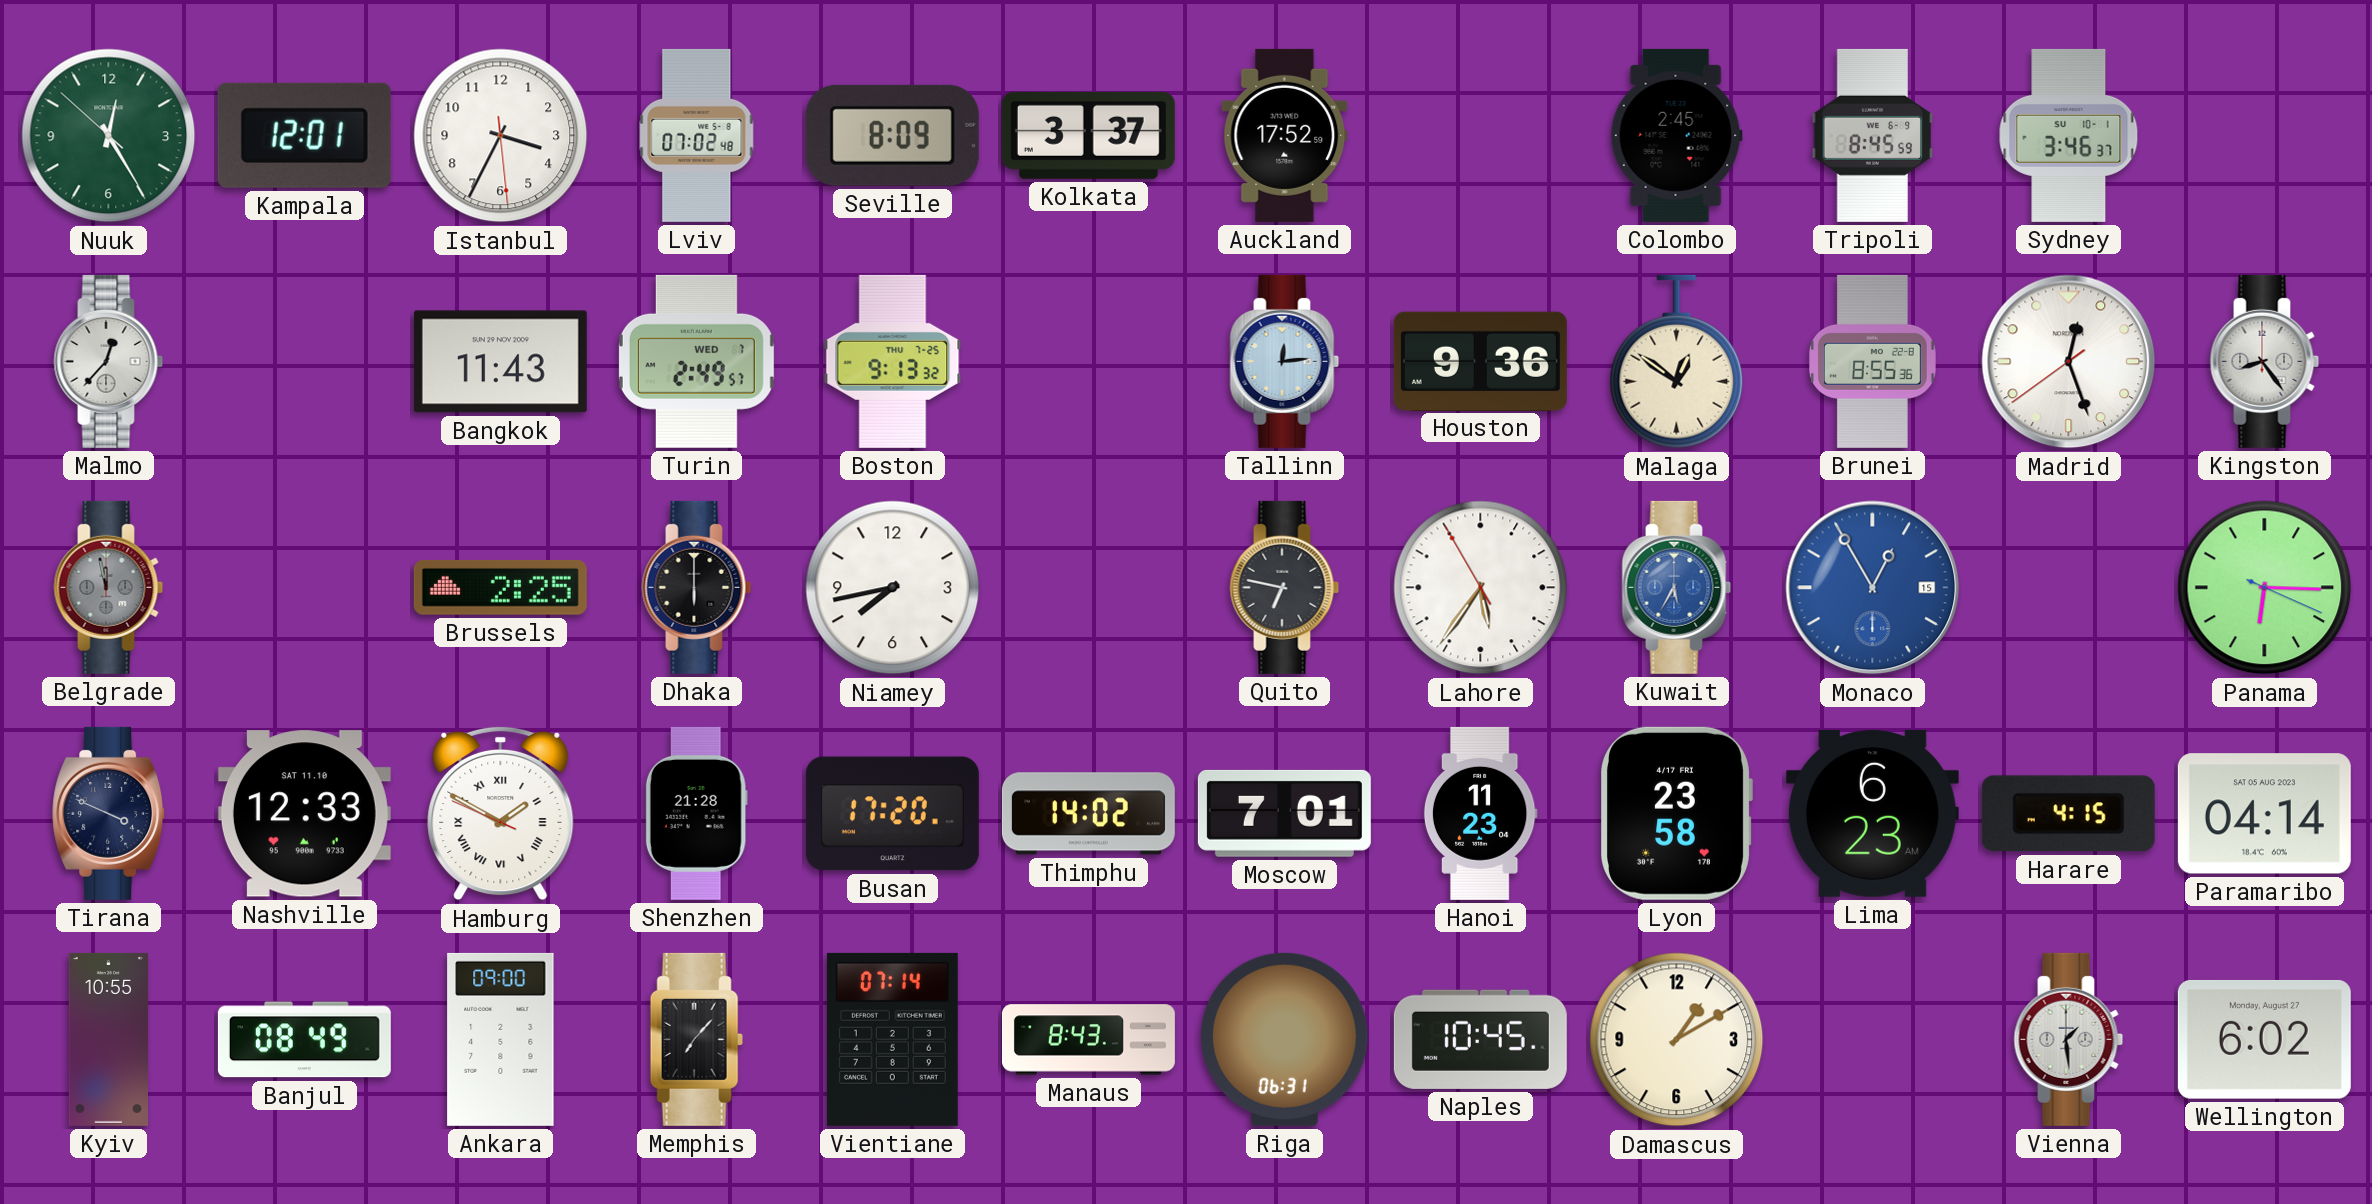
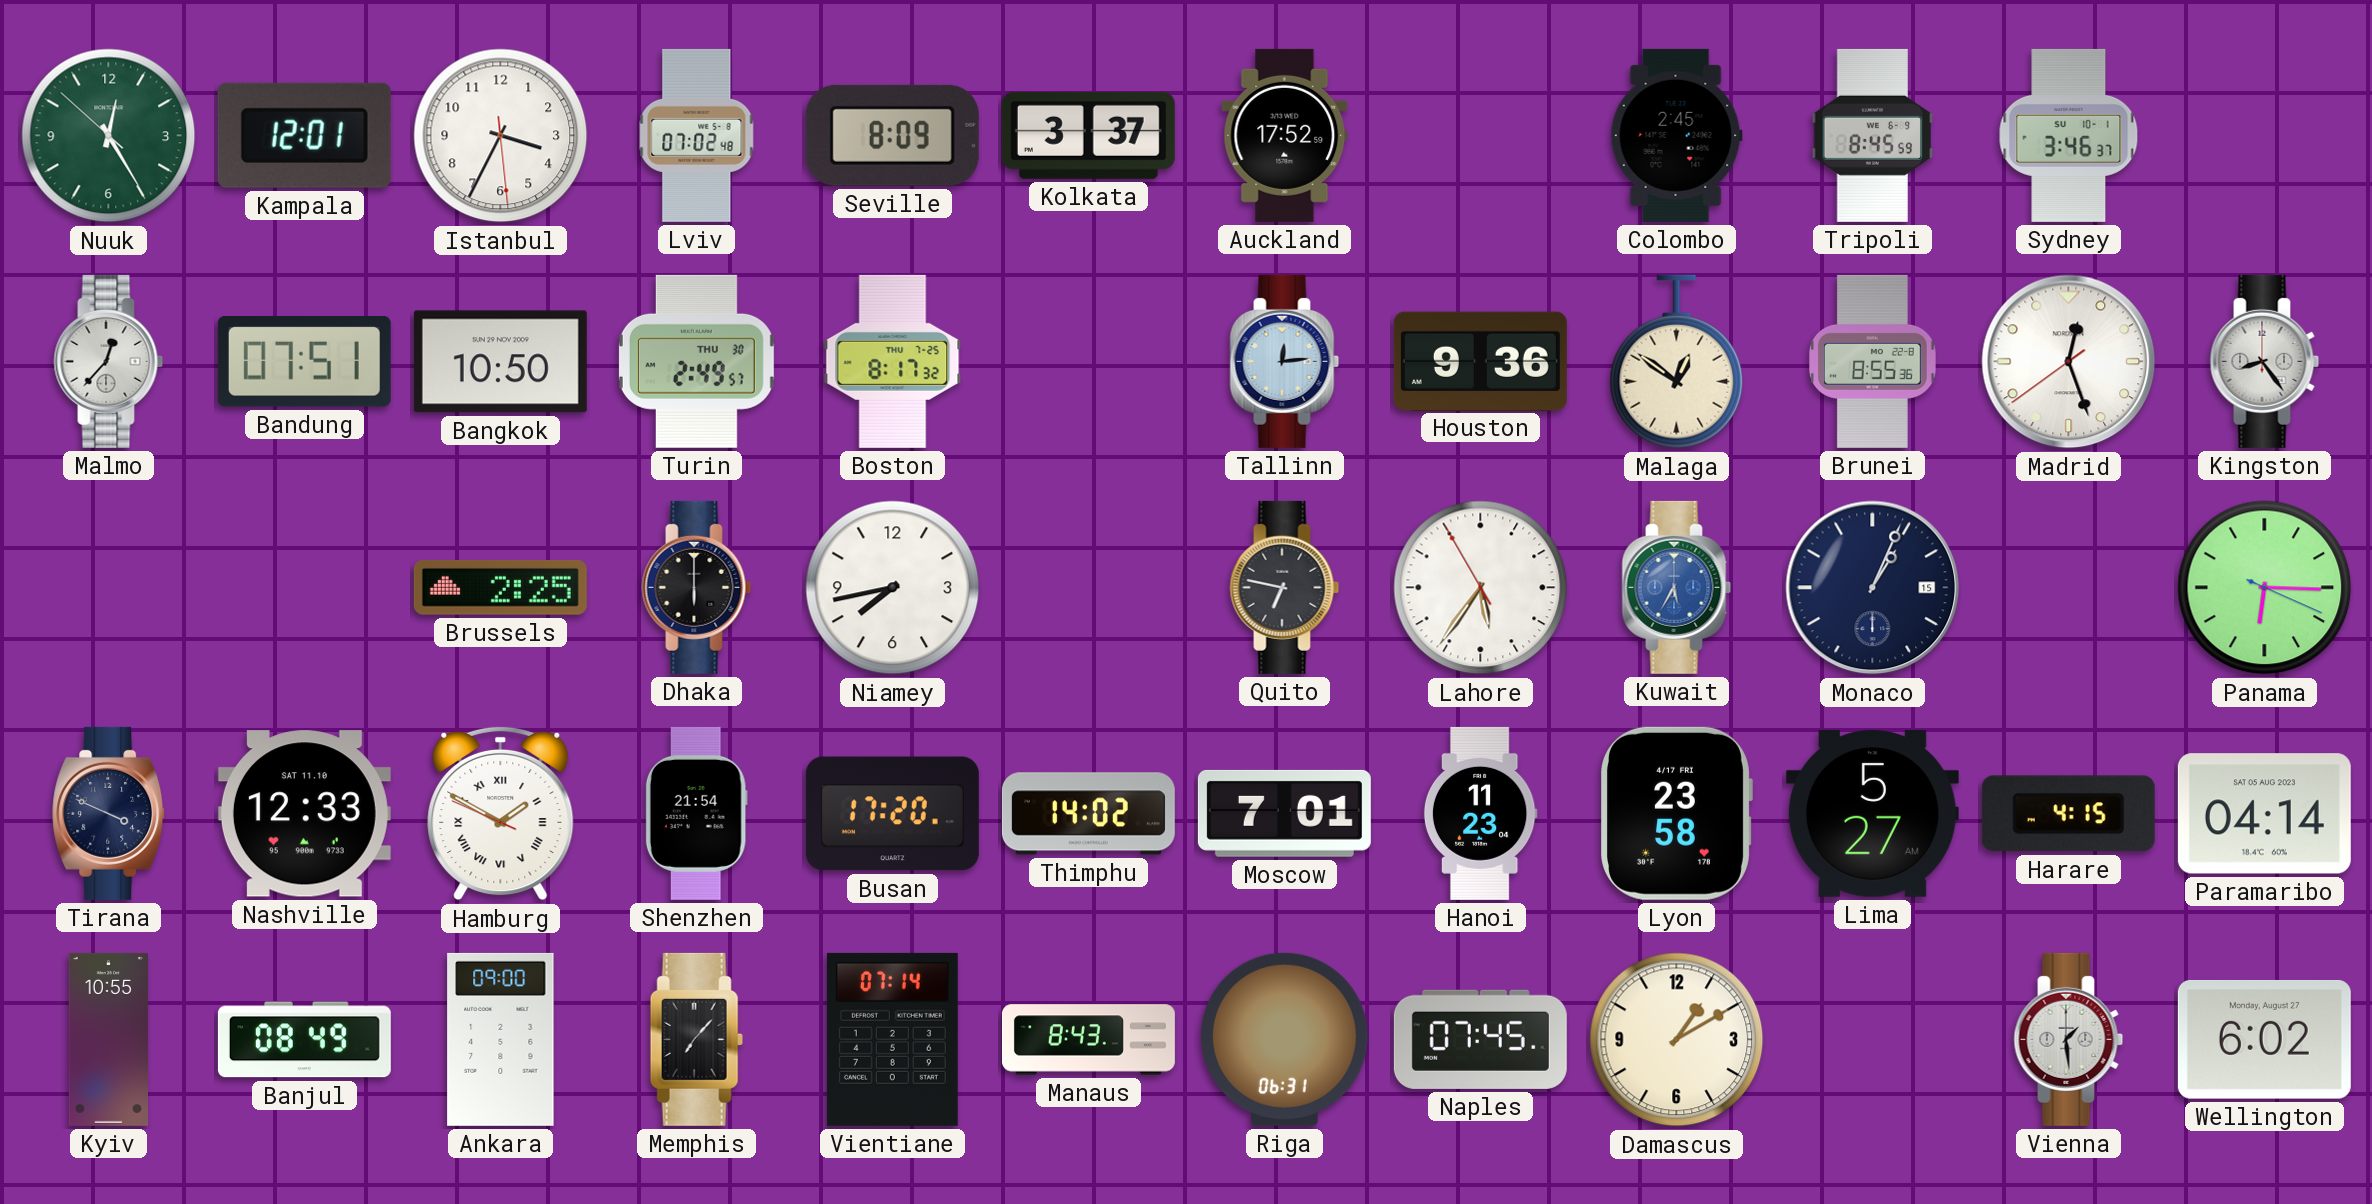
Bandung: none -> 07:51
Bangkok: 11:43 -> 10:50
Turin date: WED 7 -> THU 30
Boston: 9:13 -> 8:17
Belgrade: 11:58 -> none
Monaco: 12:55 -> 1:04
Monaco dial: blue -> navy
Shenzhen: 21:28 -> 21:54
Lima: 6:23 -> 5:27
Naples: 10:45 -> 07:45
